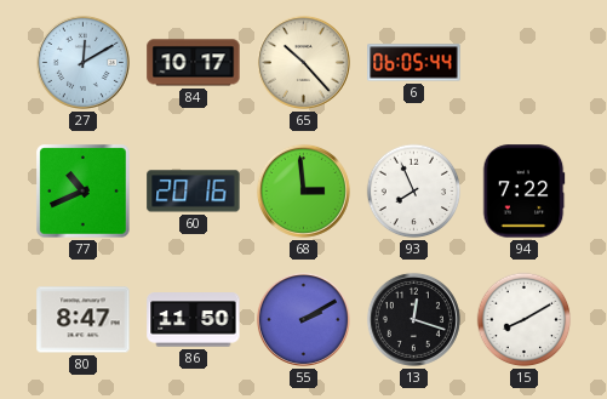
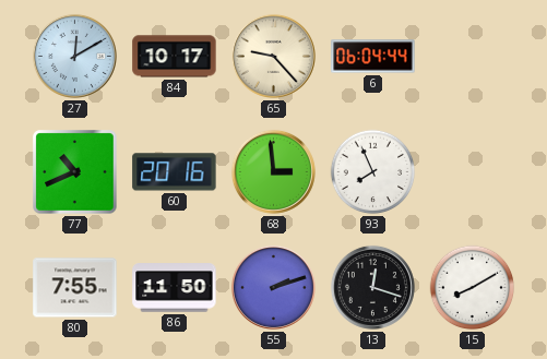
65: 10:23 -> 9:23
6: 06:05 -> 06:04
94: 7:22 -> none
80: 8:47 -> 7:55
55: 2:10 -> 2:12
